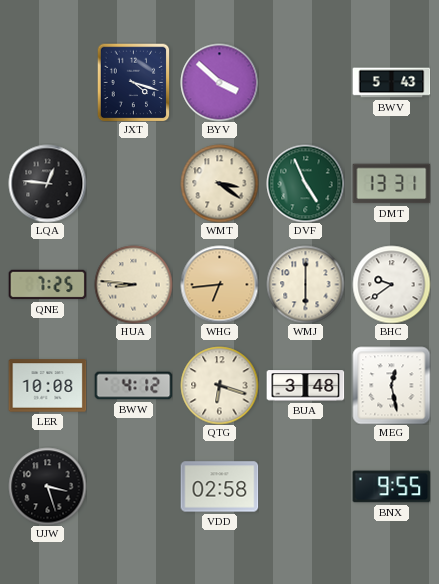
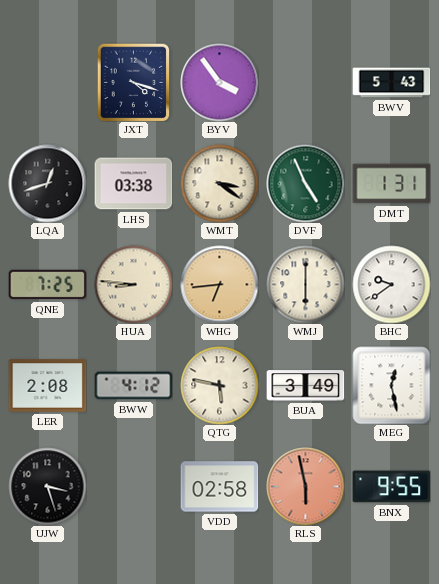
BYV: 3:52 -> 3:54
LQA: 12:46 -> 12:42
LHS: none -> 03:38
DMT: 13:31 -> 1:31
LER: 10:08 -> 2:08
QTG: 6:18 -> 5:47
BUA: 3:48 -> 3:49
RLS: none -> 5:58
